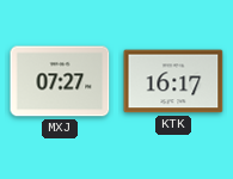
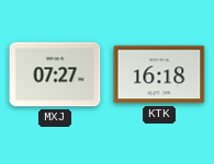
KTK: 16:17 -> 16:18
